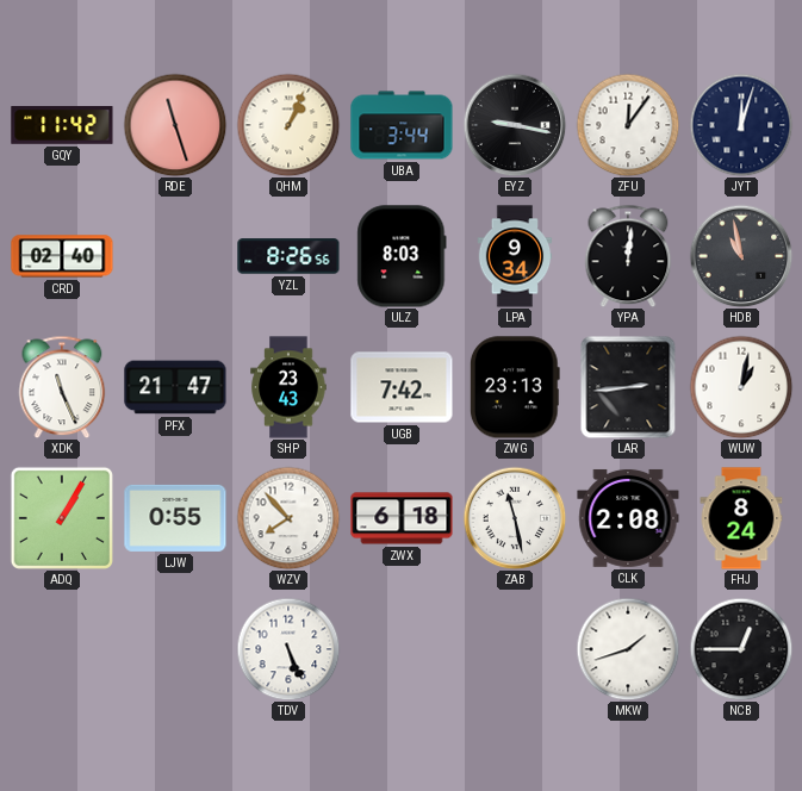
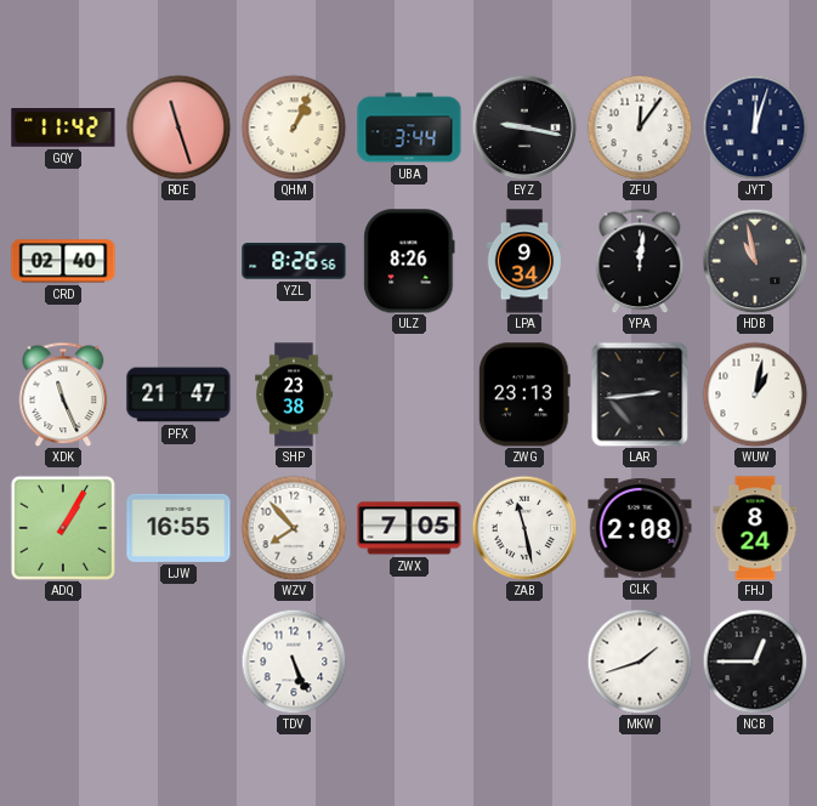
ULZ: 8:03 -> 8:26
SHP: 23:43 -> 23:38
UGB: 7:42 -> none
LJW: 0:55 -> 16:55
ZWX: 6:18 -> 7:05
